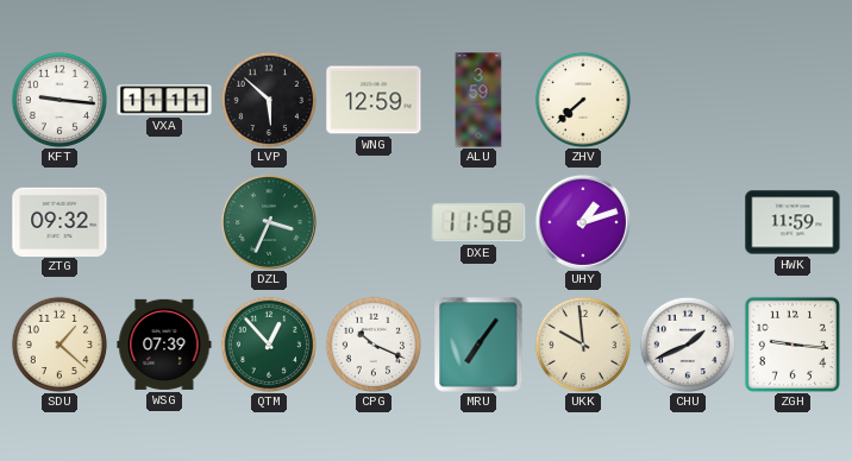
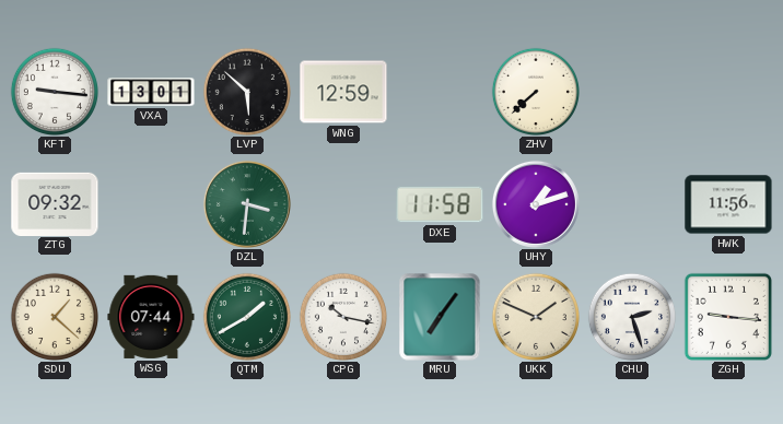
VXA: 11:11 -> 13:01
ALU: 3:59 -> none
DZL: 3:34 -> 3:31
HWK: 11:59 -> 11:56
WSG: 07:39 -> 07:44
QTM: 12:53 -> 1:40
CPG: 10:19 -> 10:17
UKK: 9:59 -> 1:49
CHU: 1:41 -> 2:27
